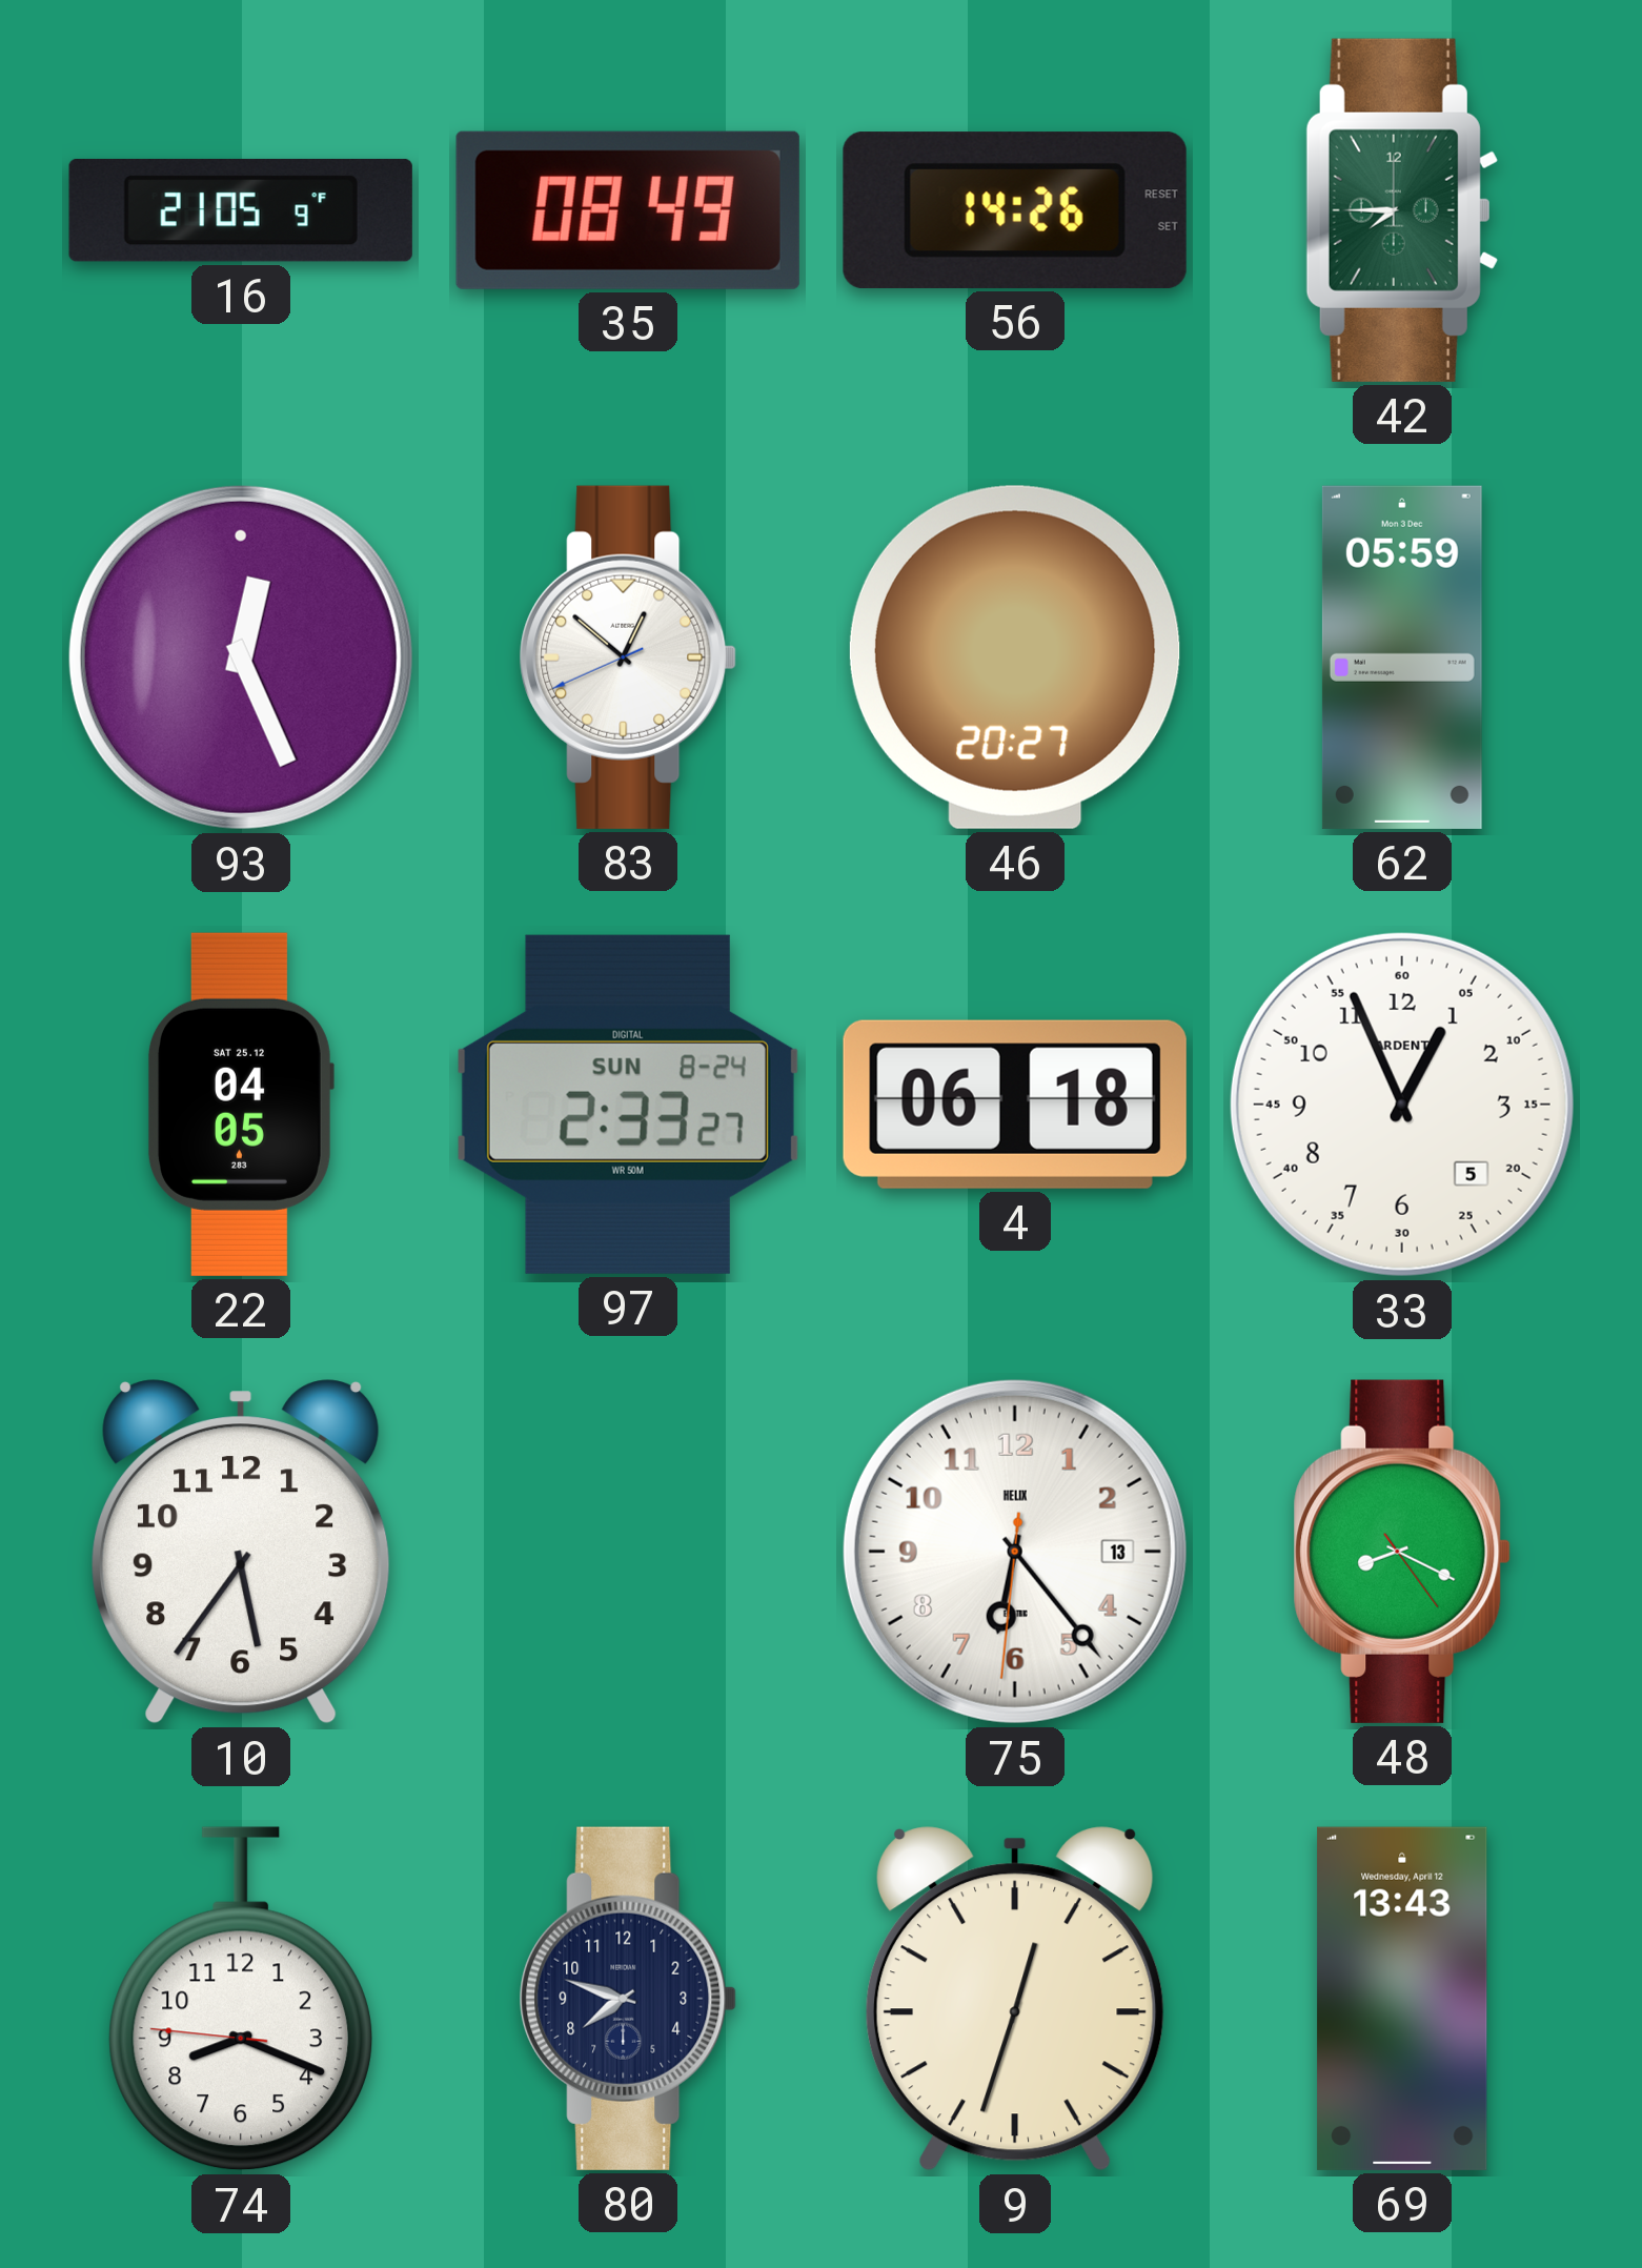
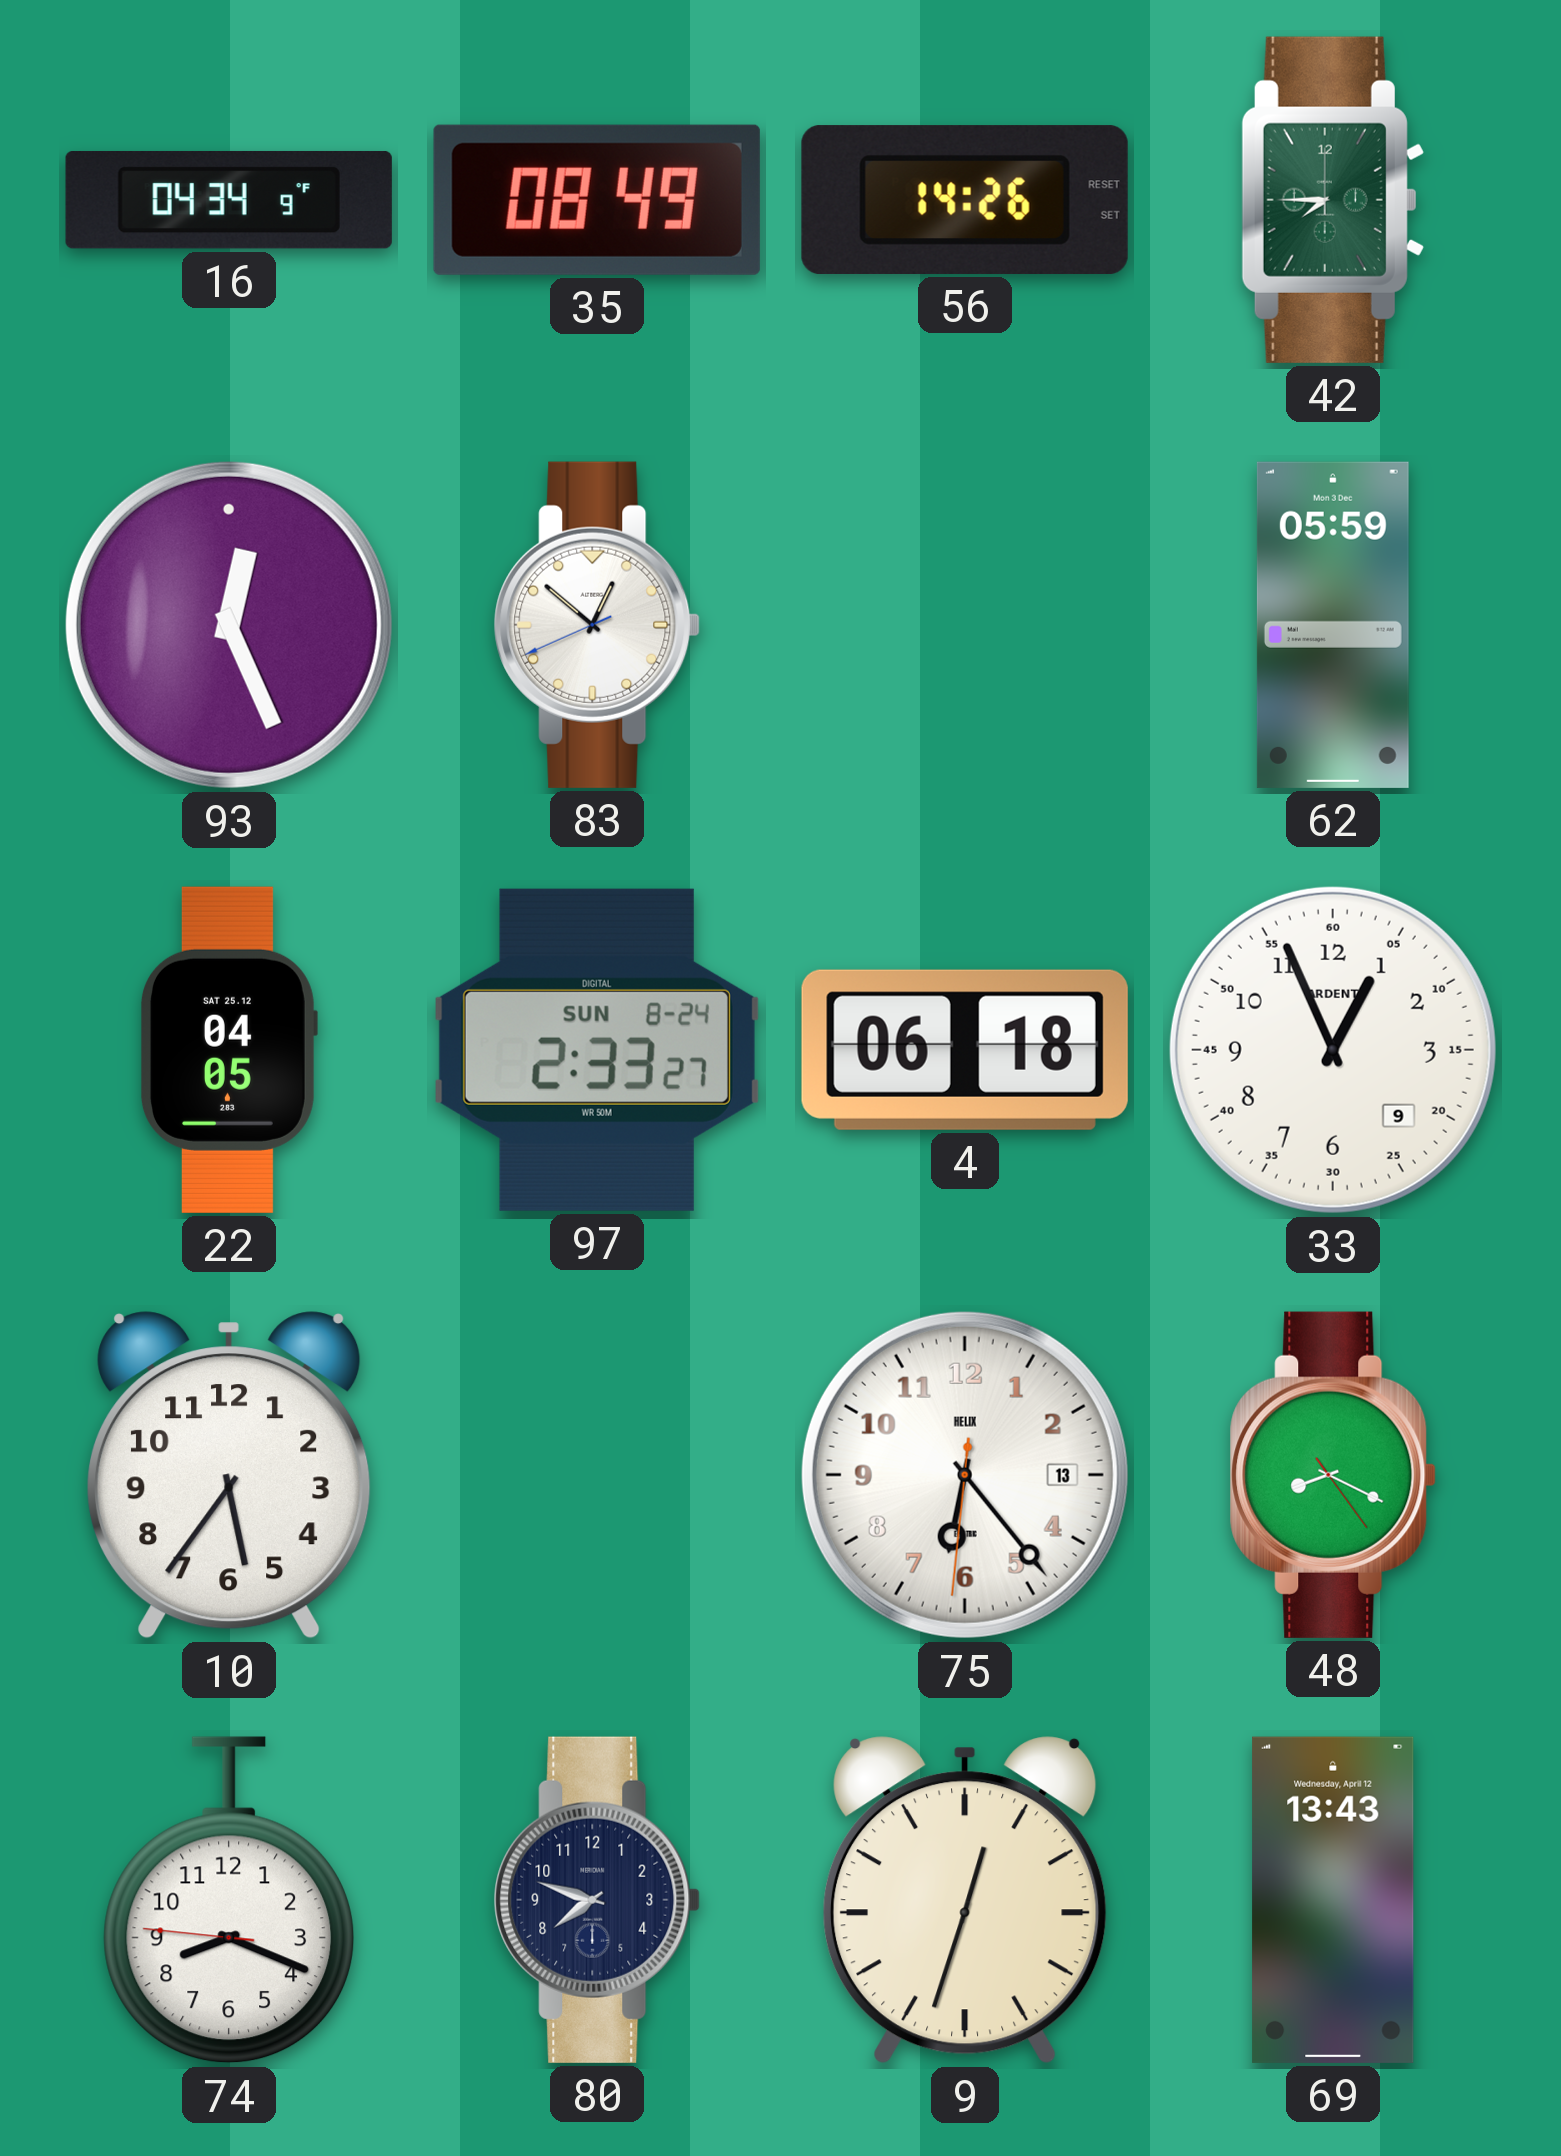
16: 21:05 -> 04:34
46: 20:27 -> none
33 date: 5 -> 9
